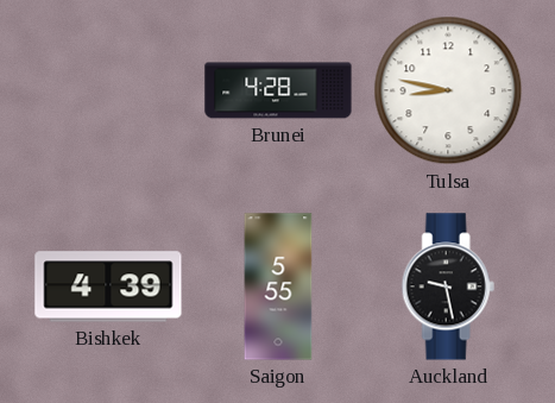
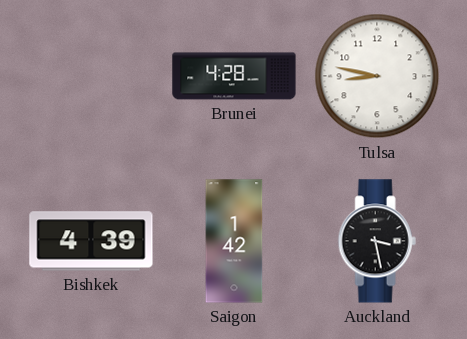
Saigon: 5:55 -> 1:42
Auckland: 9:28 -> 3:28
